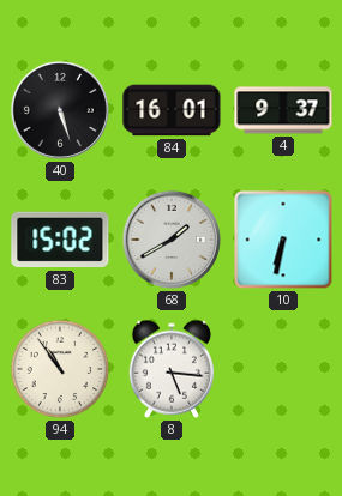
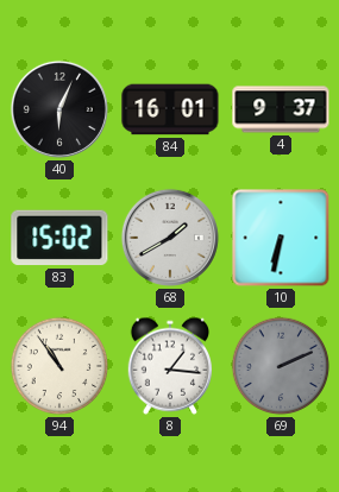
40: 5:27 -> 6:04
8: 5:16 -> 1:16
69: none -> 2:11
